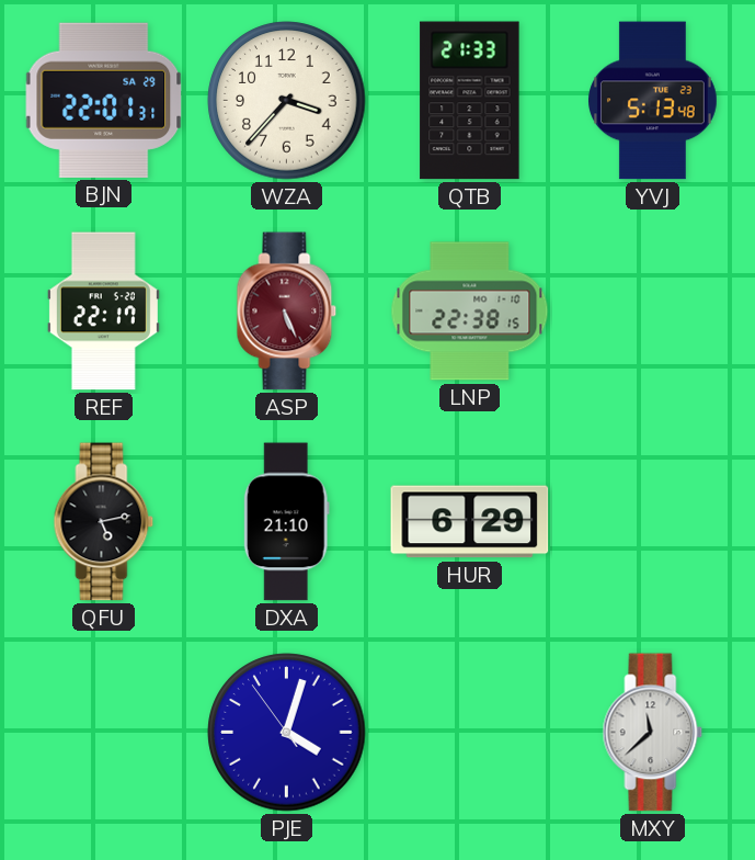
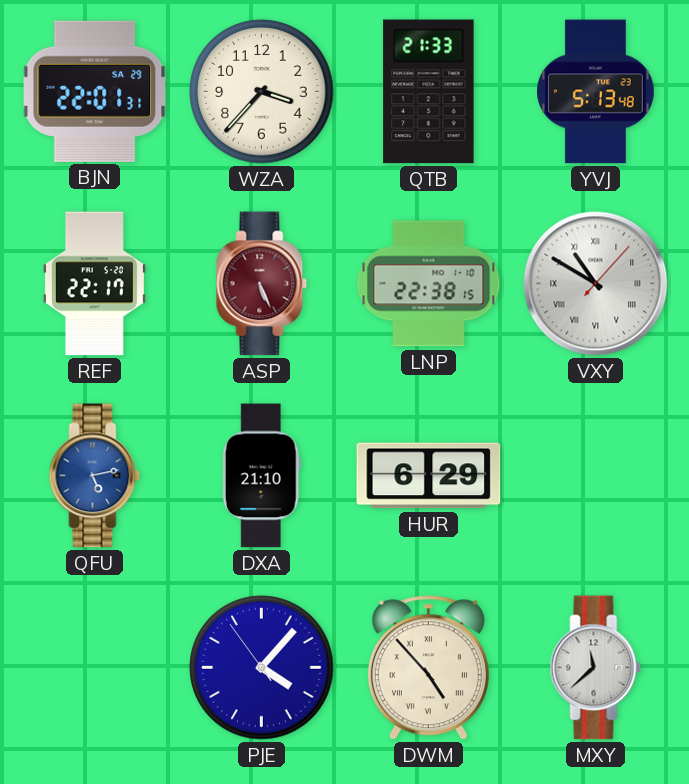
VXY: none -> 10:50
QFU dial: black -> blue
PJE: 4:02 -> 4:06
DWM: none -> 4:53
